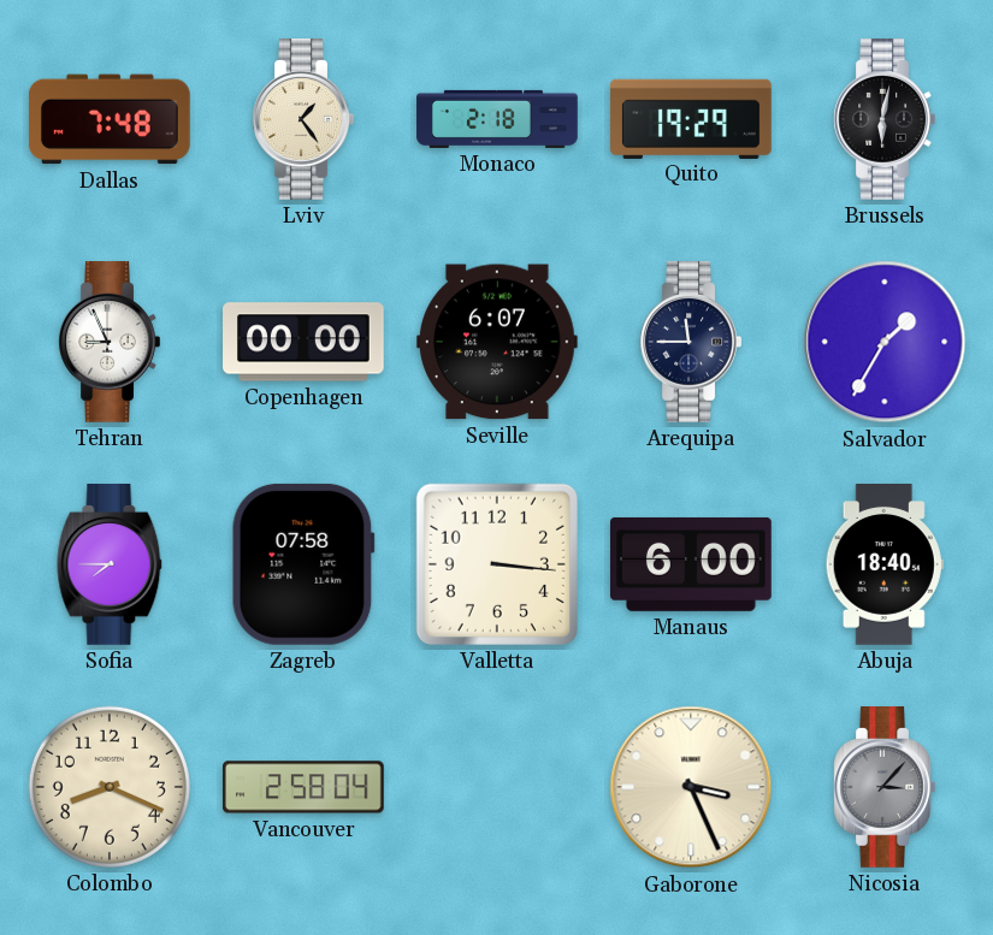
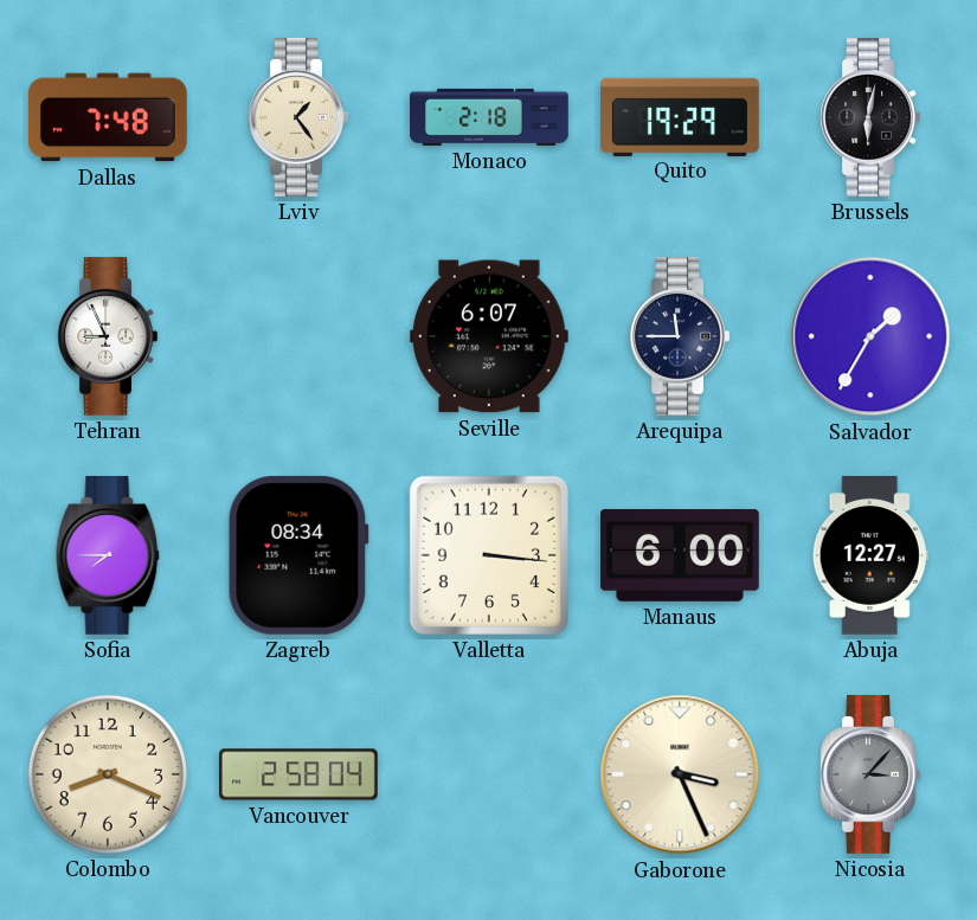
Copenhagen: 00:00 -> none
Zagreb: 07:58 -> 08:34
Abuja: 18:40 -> 12:27
